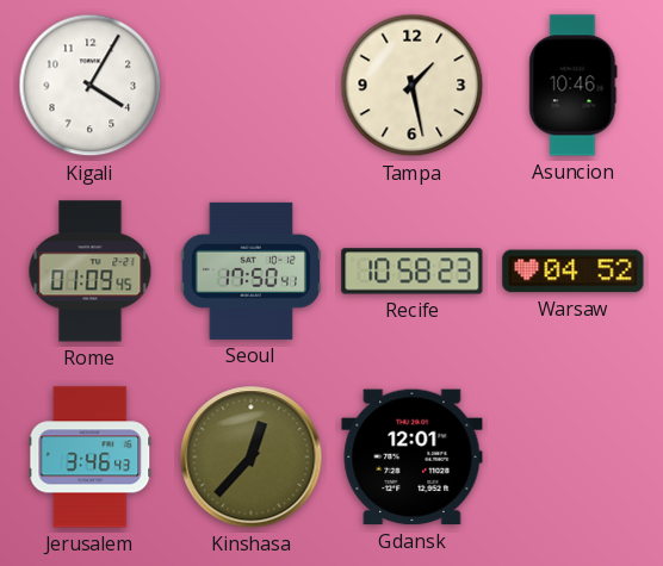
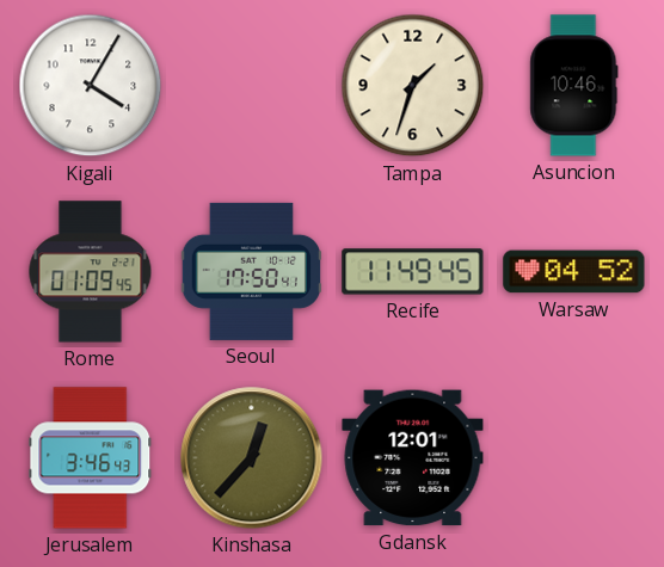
Tampa: 1:28 -> 1:33
Recife: 10:58 -> 11:49
